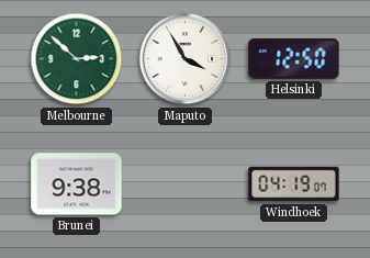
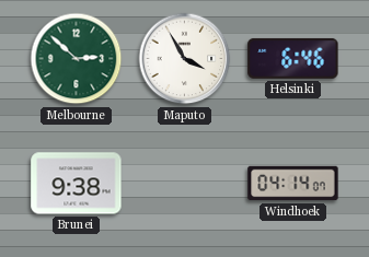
Helsinki: 12:50 -> 6:46
Windhoek: 04:19 -> 04:14
